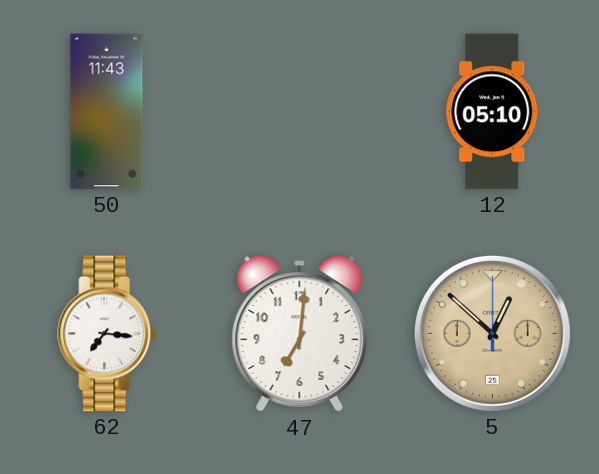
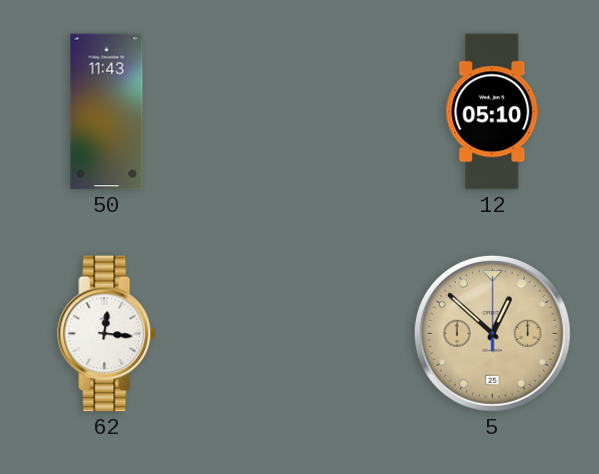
62: 7:16 -> 12:16
47: 7:01 -> none
